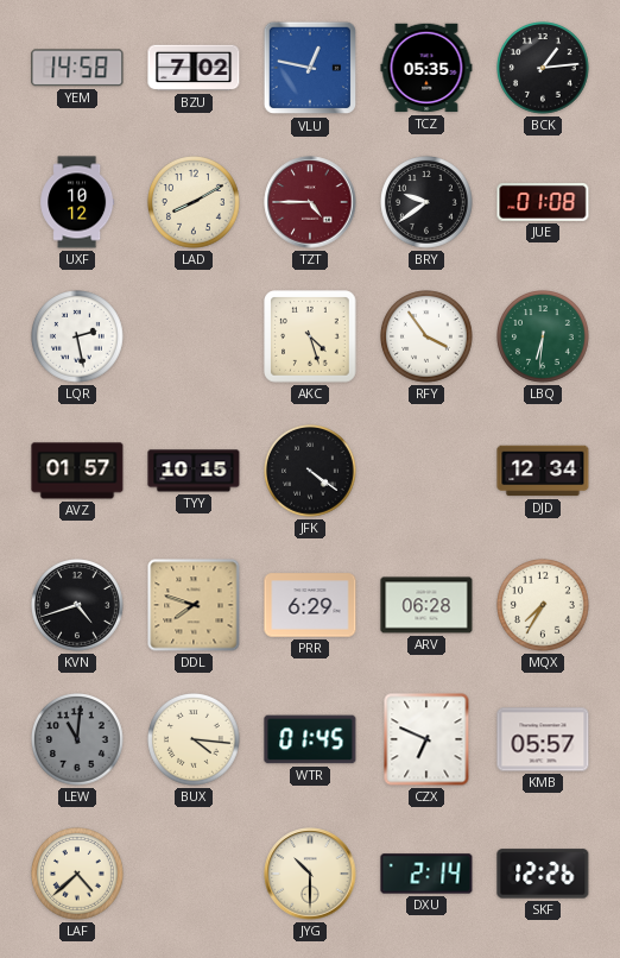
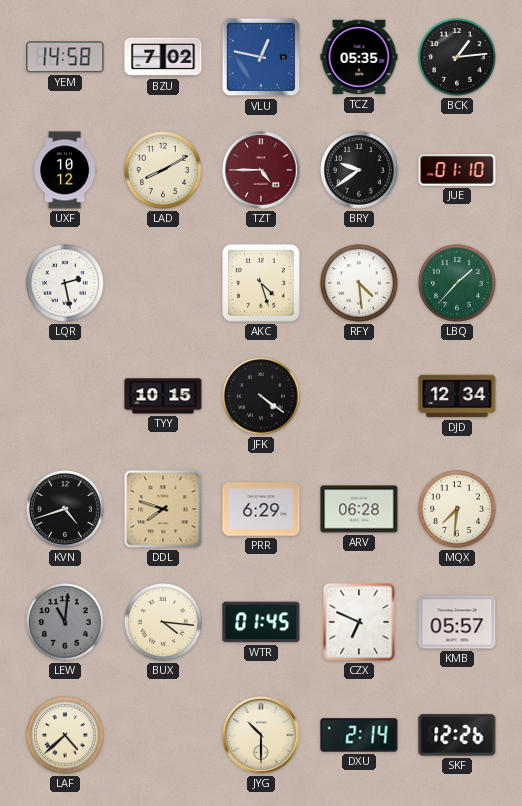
JUE: 01:08 -> 01:10
RFY: 3:54 -> 4:29
LBQ: 6:31 -> 1:37
AVZ: 01:57 -> none
MQX: 7:35 -> 7:31
